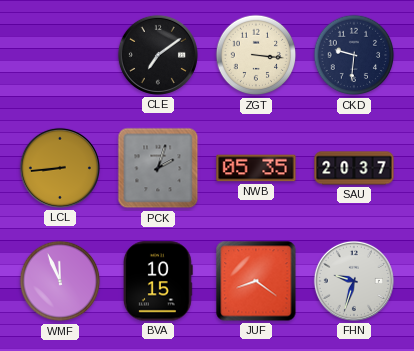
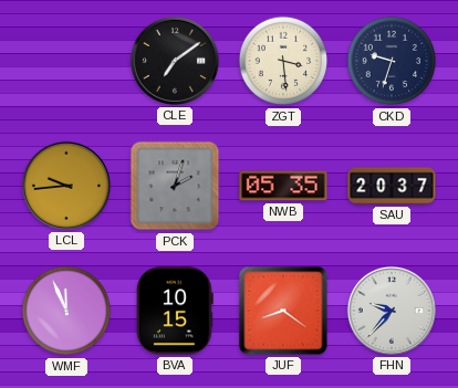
ZGT: 3:16 -> 3:29
CKD: 9:31 -> 9:33
LCL: 8:44 -> 9:44
FHN: 9:33 -> 9:37
